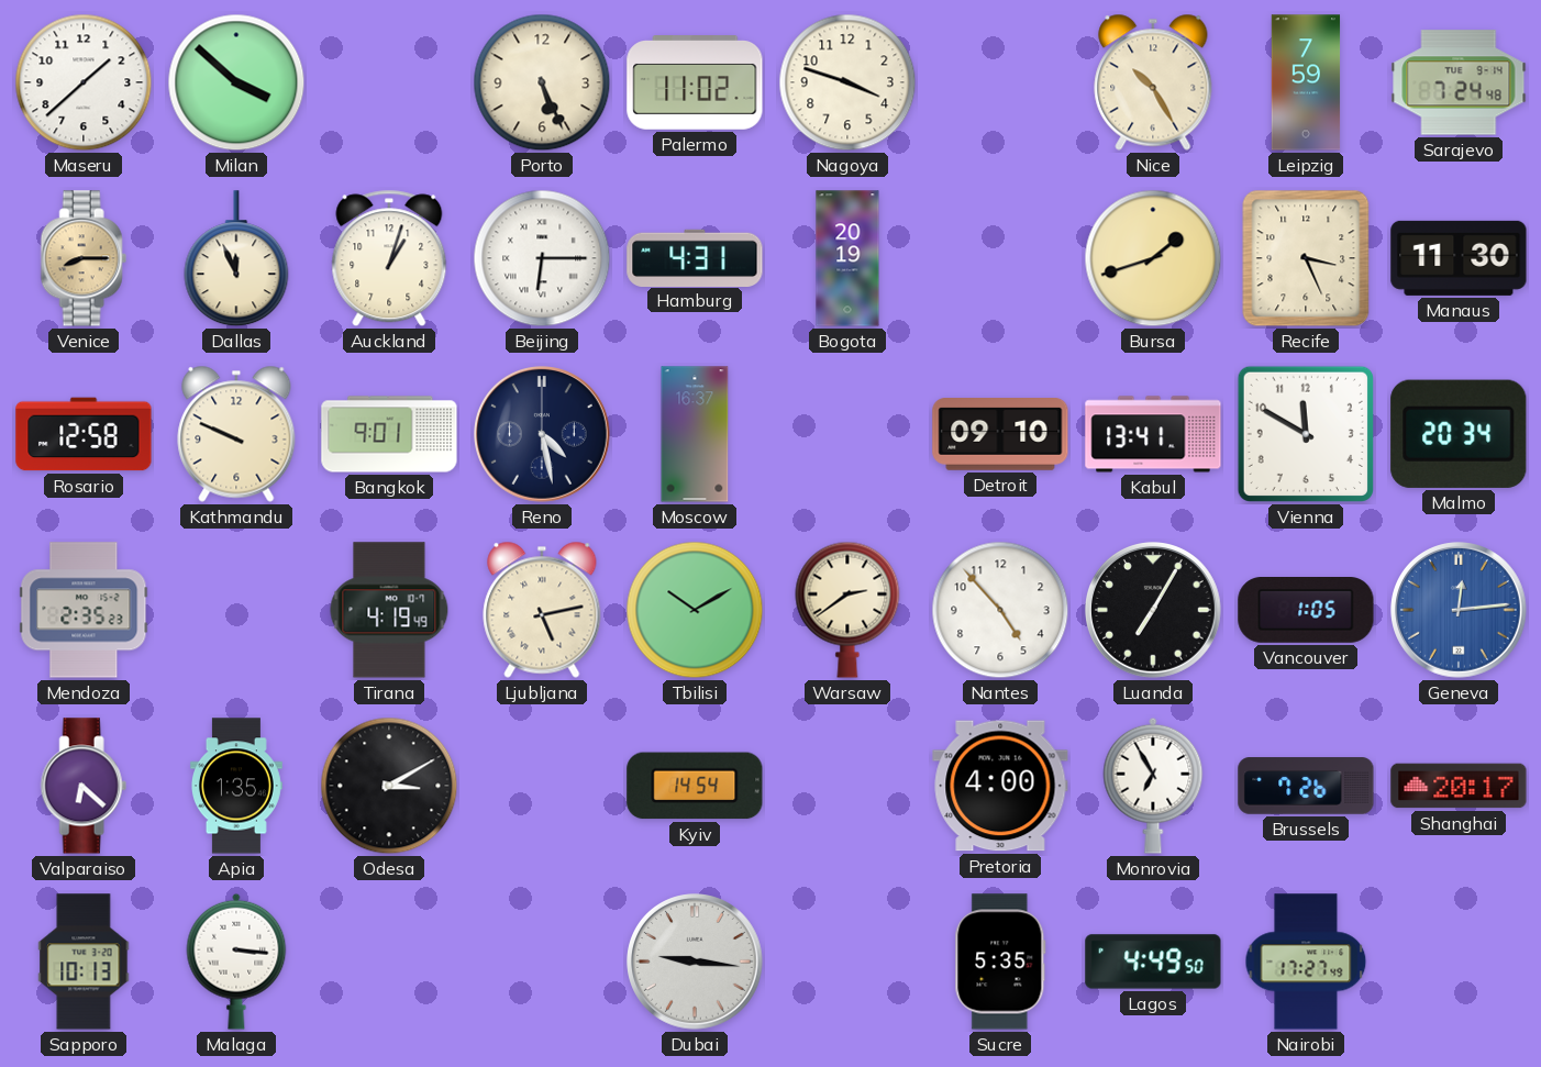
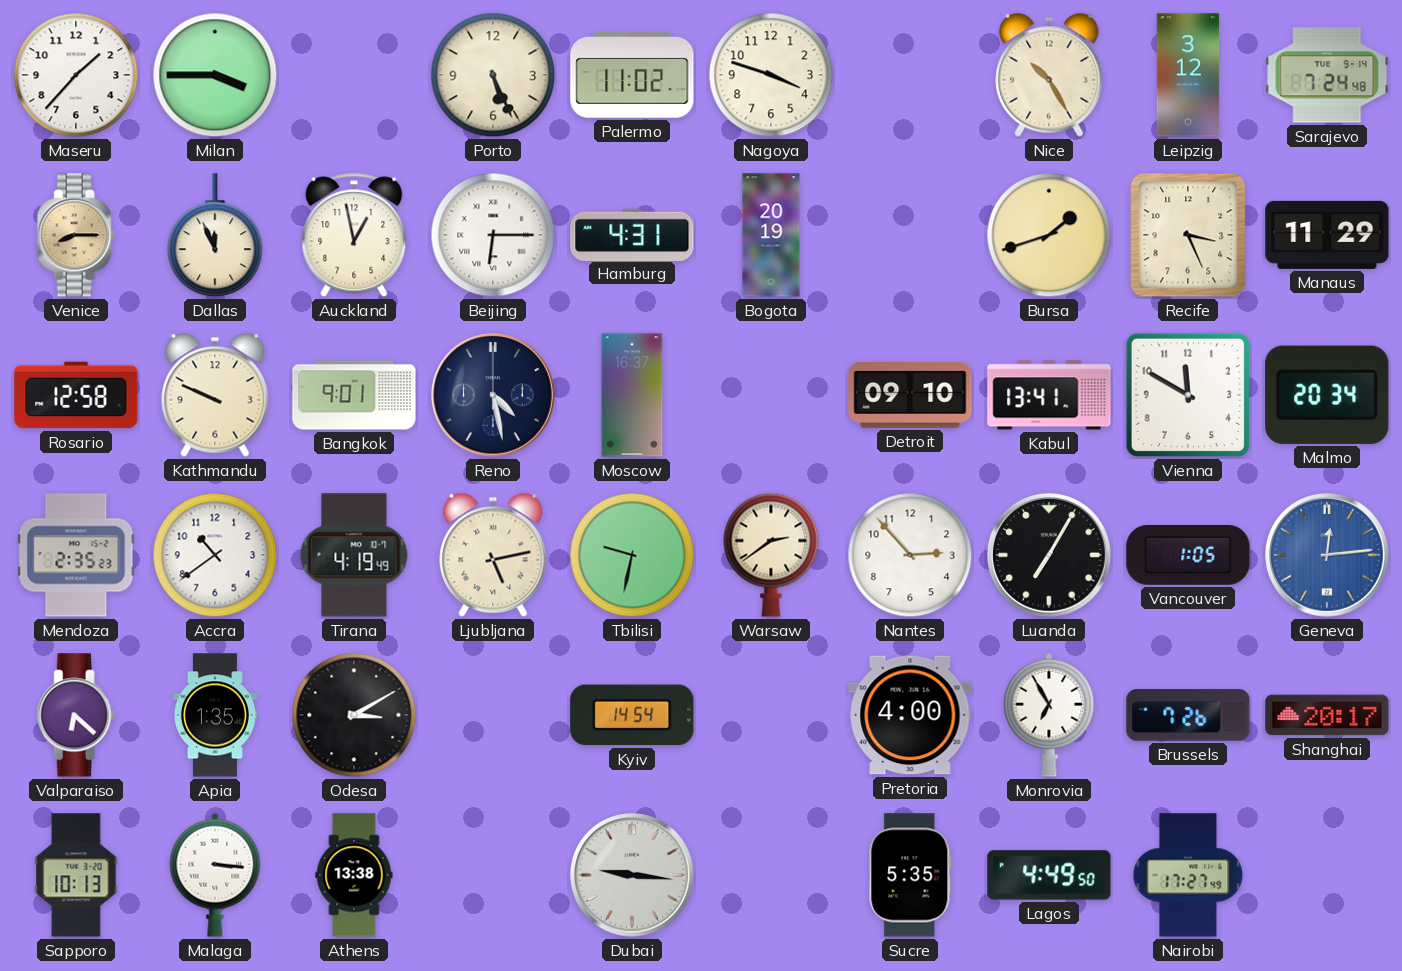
Maseru: 1:38 -> 1:37
Milan: 3:52 -> 3:45
Leipzig: 7:59 -> 3:12
Auckland: 1:03 -> 12:58
Manaus: 11:30 -> 11:29
Accra: none -> 10:39
Tbilisi: 10:10 -> 9:32
Nantes: 4:53 -> 2:53
Athens: none -> 13:38
